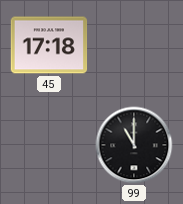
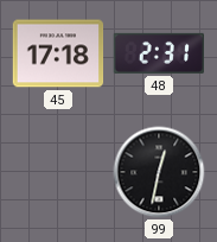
48: none -> 2:31
99: 11:00 -> 12:32
